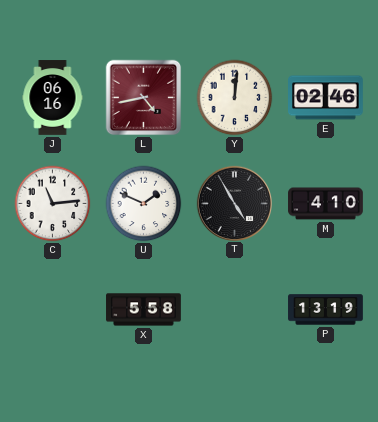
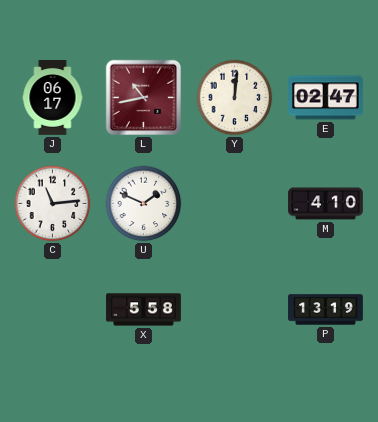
J: 06:16 -> 06:17
L: 4:43 -> 10:43
E: 02:46 -> 02:47
T: 4:55 -> none
